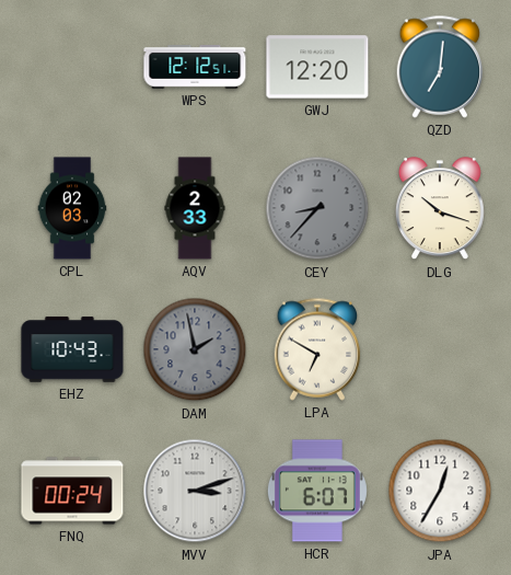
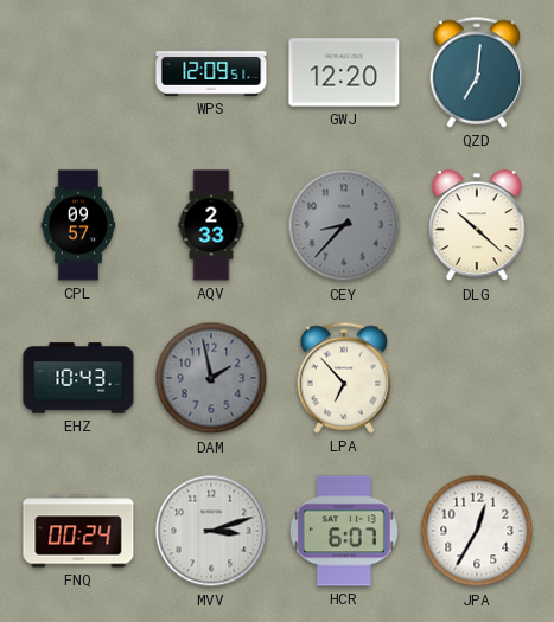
WPS: 12:12 -> 12:09
CPL: 02:03 -> 09:57
DLG: 10:18 -> 10:22
LPA: 6:50 -> 6:53
